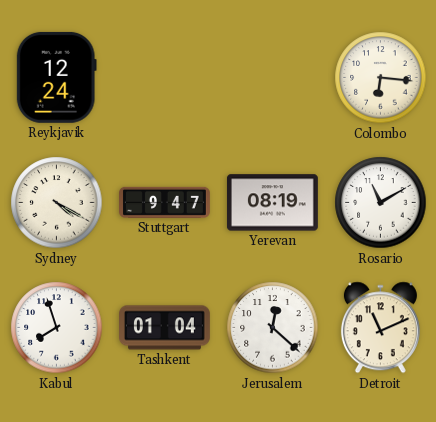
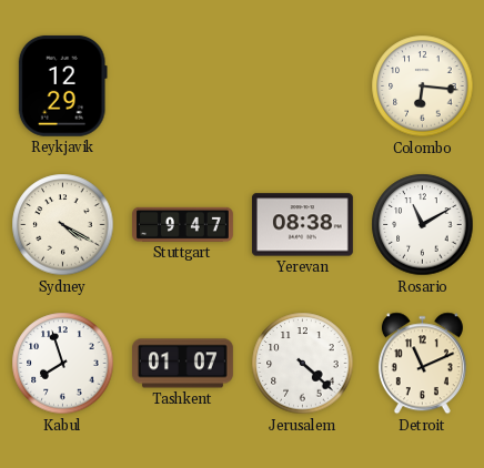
Reykjavik: 12:24 -> 12:29
Yerevan: 08:19 -> 08:38
Tashkent: 01:04 -> 01:07
Jerusalem: 12:22 -> 4:22
